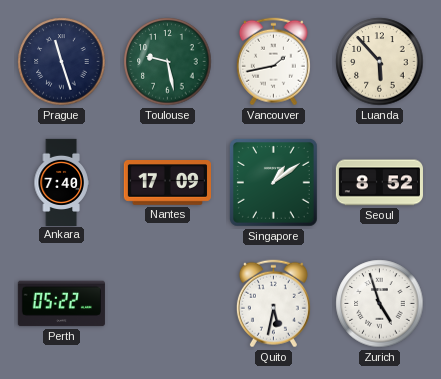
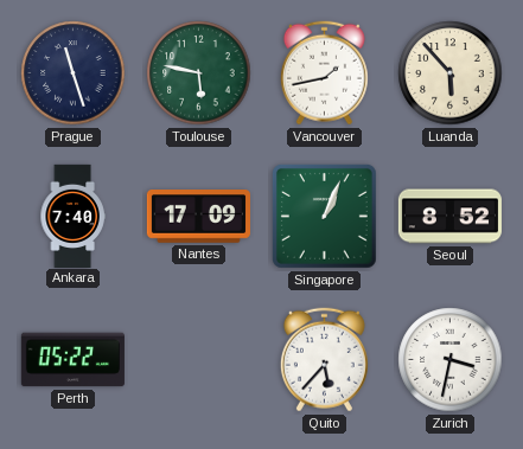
Toulouse: 9:28 -> 5:47
Singapore: 1:09 -> 1:04
Quito: 5:32 -> 5:37
Zurich: 4:57 -> 3:32
